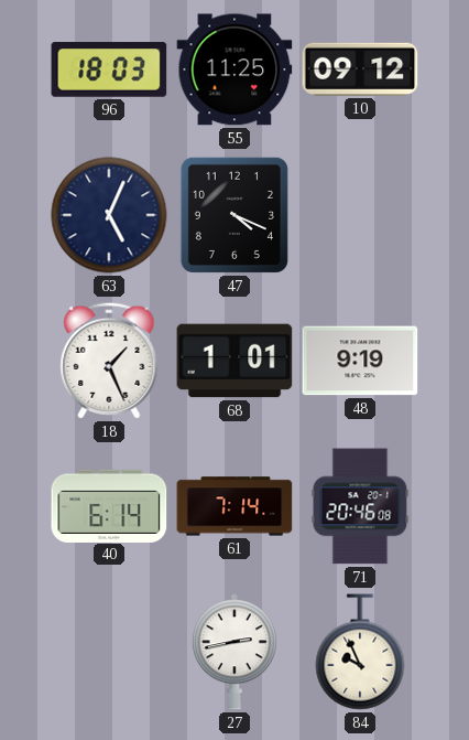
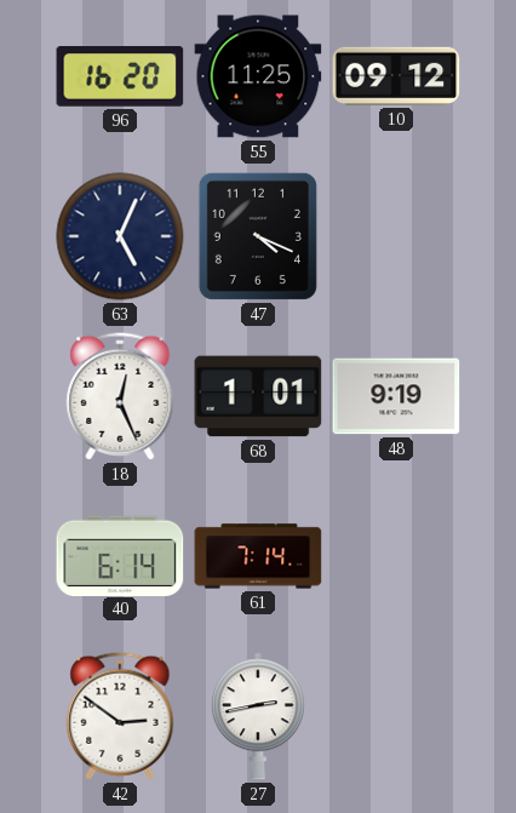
96: 18:03 -> 16:20
18: 1:26 -> 12:26
71: 20:46 -> none
42: none -> 2:51
84: 9:56 -> none
